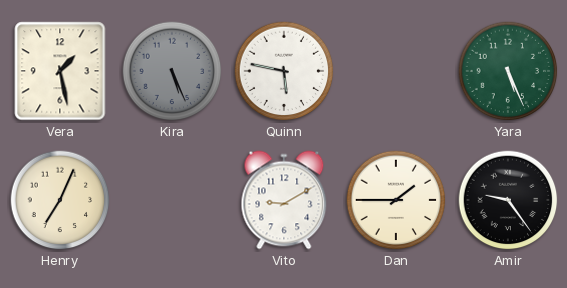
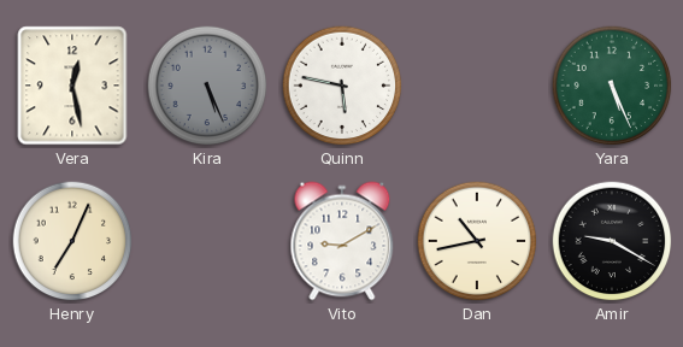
Vera: 1:28 -> 12:28
Dan: 1:45 -> 10:43
Amir: 9:24 -> 9:20
